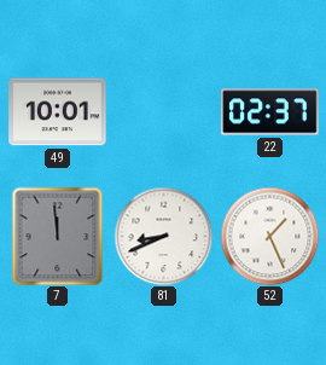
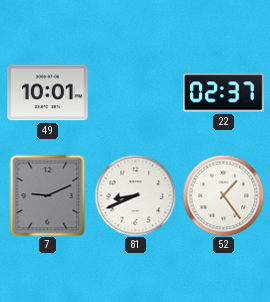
7: 11:59 -> 9:11
52: 1:26 -> 1:24
